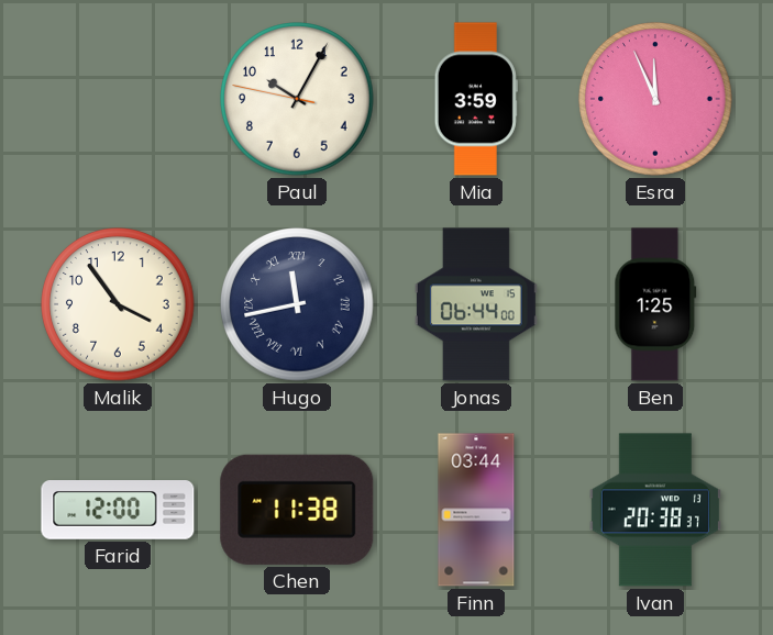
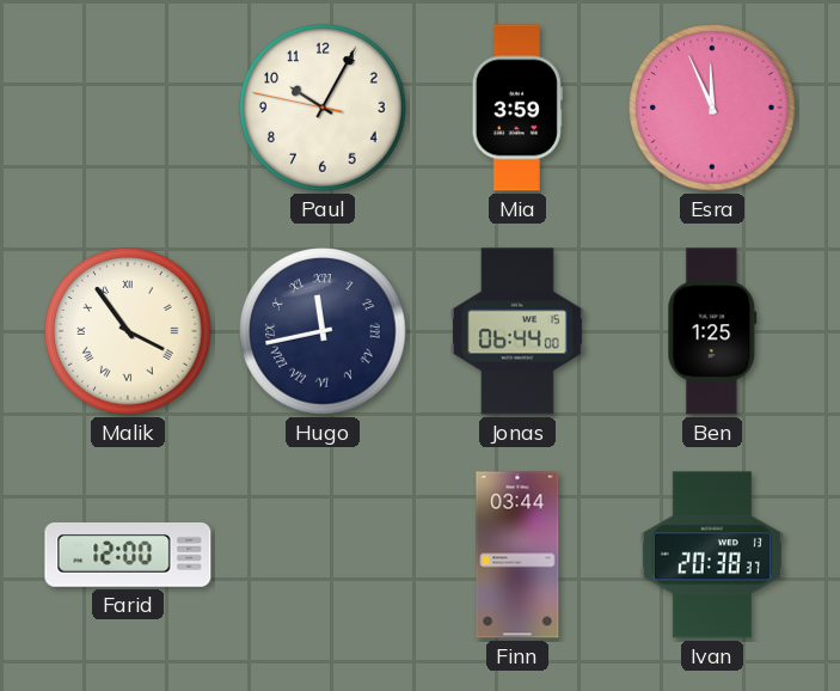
Malik numerals: Arabic -> Roman
Chen: 11:38 -> none
